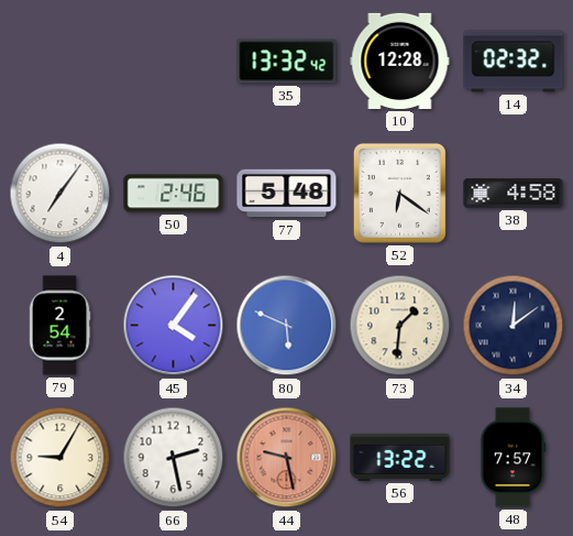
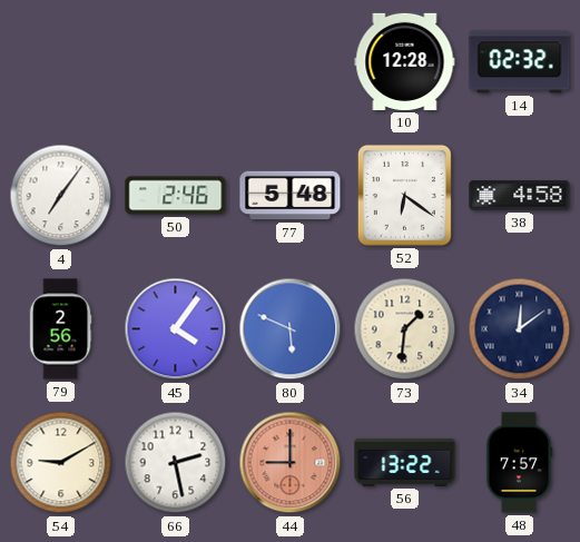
35: 13:32 -> none
79: 2:54 -> 2:56
54: 9:05 -> 9:10
44: 9:28 -> 9:00
